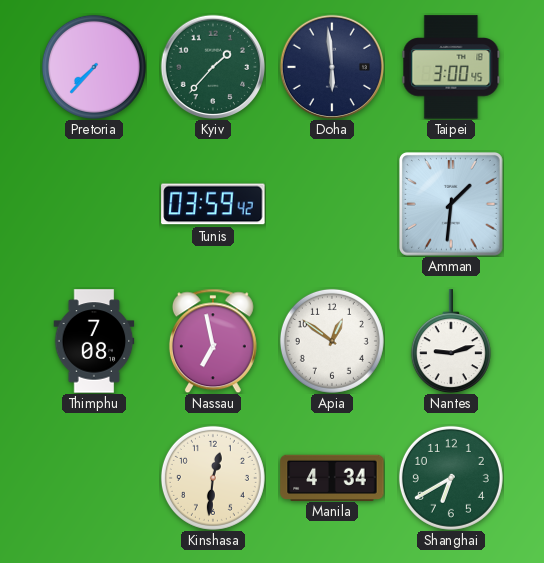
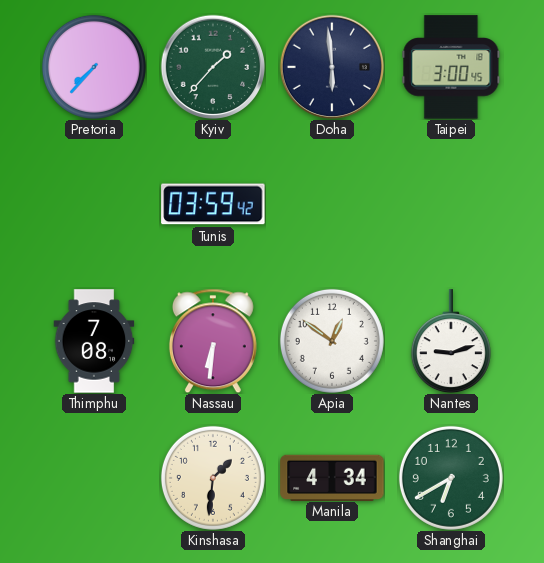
Amman: 1:31 -> none
Nassau: 6:58 -> 6:31
Kinshasa: 12:31 -> 1:31
